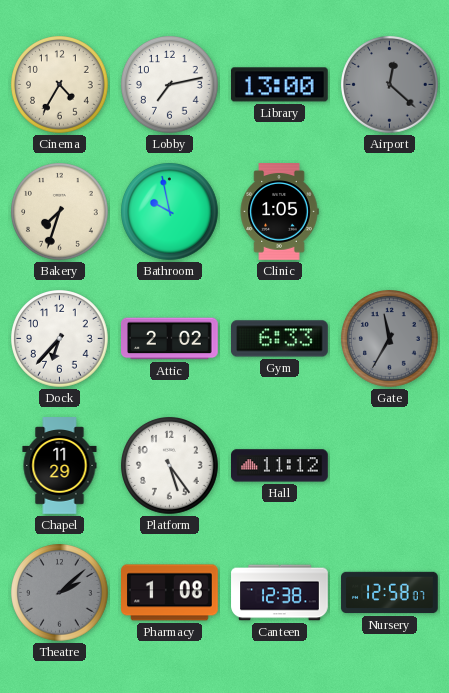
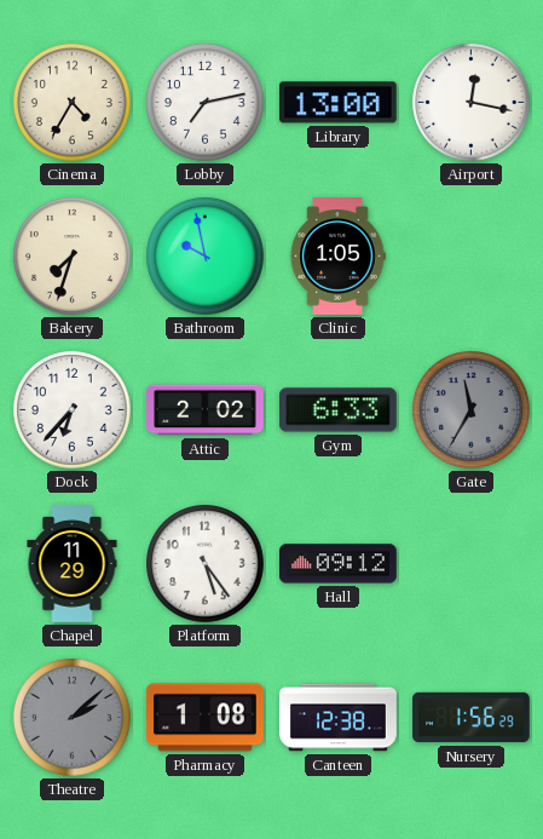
Airport: 12:22 -> 12:17
Airport dial: grey -> white
Hall: 11:12 -> 09:12
Nursery: 12:58 -> 1:56
